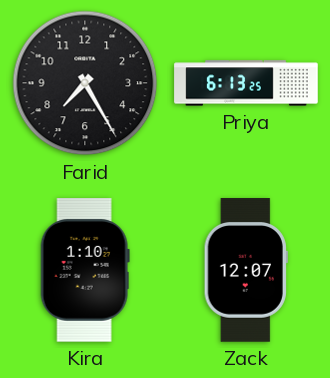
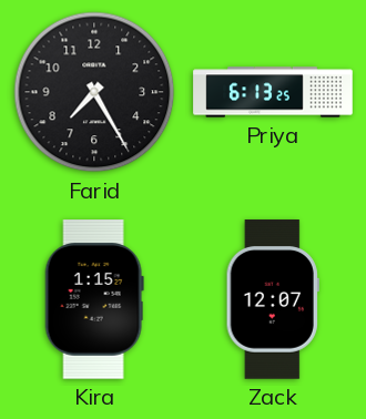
Kira: 1:10 -> 1:15
